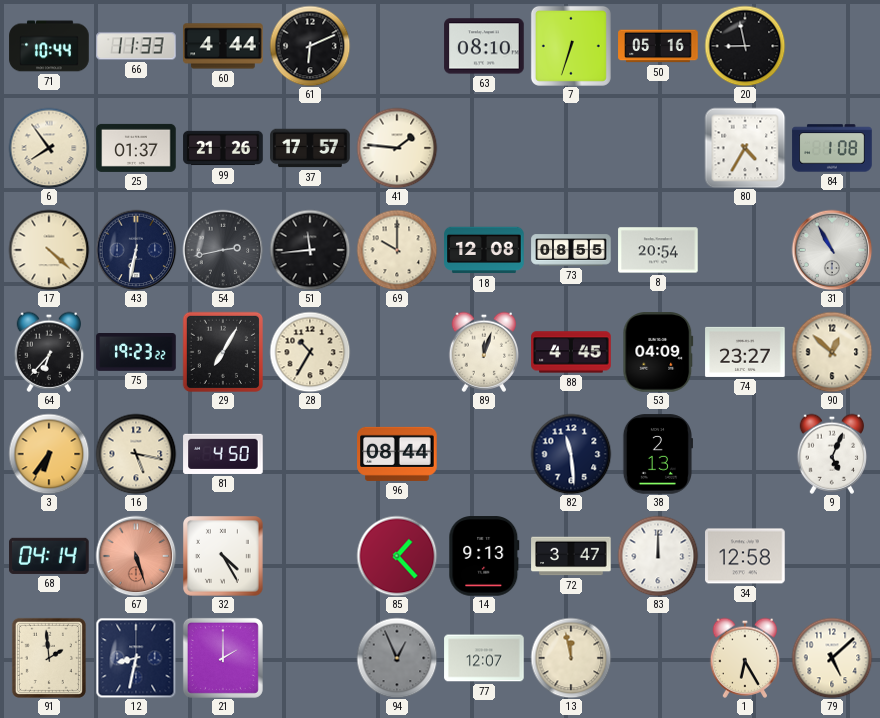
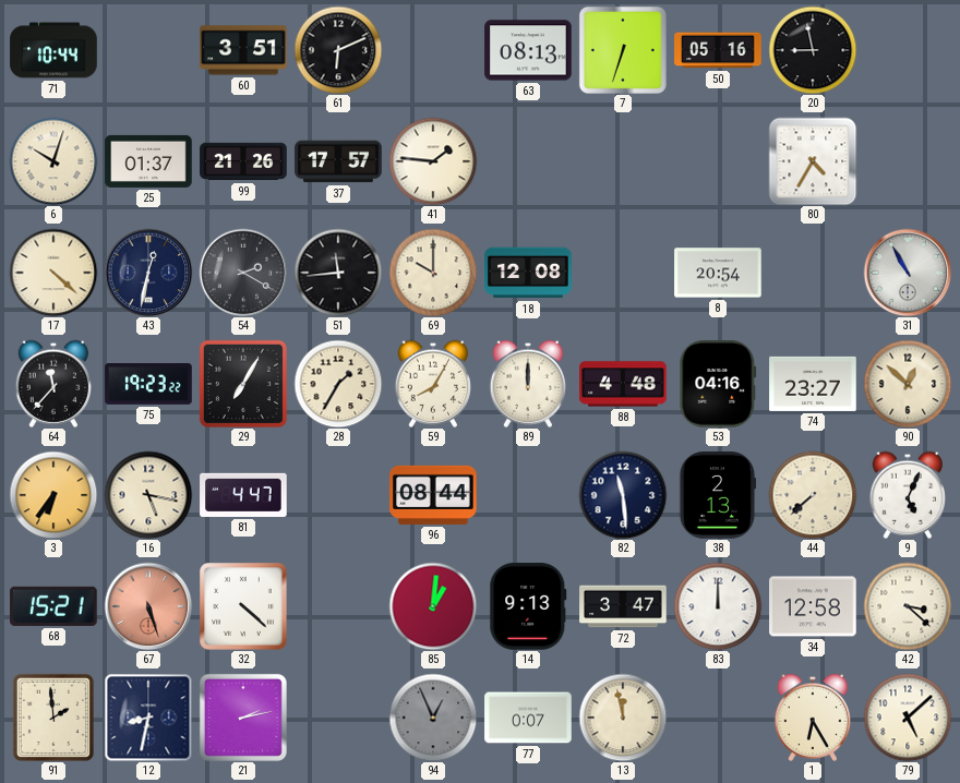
66: 11:33 -> none
60: 4:44 -> 3:51
63: 08:10 -> 08:13
6: 7:54 -> 10:03
84: 1:08 -> none
43: 6:32 -> 12:32
54: 2:43 -> 2:20
73: 08:55 -> none
64: 6:37 -> 11:37
28: 10:35 -> 1:35
59: none -> 8:05
89: 12:03 -> 12:00
88: 4:45 -> 4:48
53: 04:09 -> 04:16
81: 4:50 -> 4:47
44: none -> 7:38
68: 04:14 -> 15:21
32: 4:25 -> 4:22
85: 1:23 -> 1:01
42: none -> 3:22
21: 2:00 -> 2:13
77: 12:07 -> 0:07
